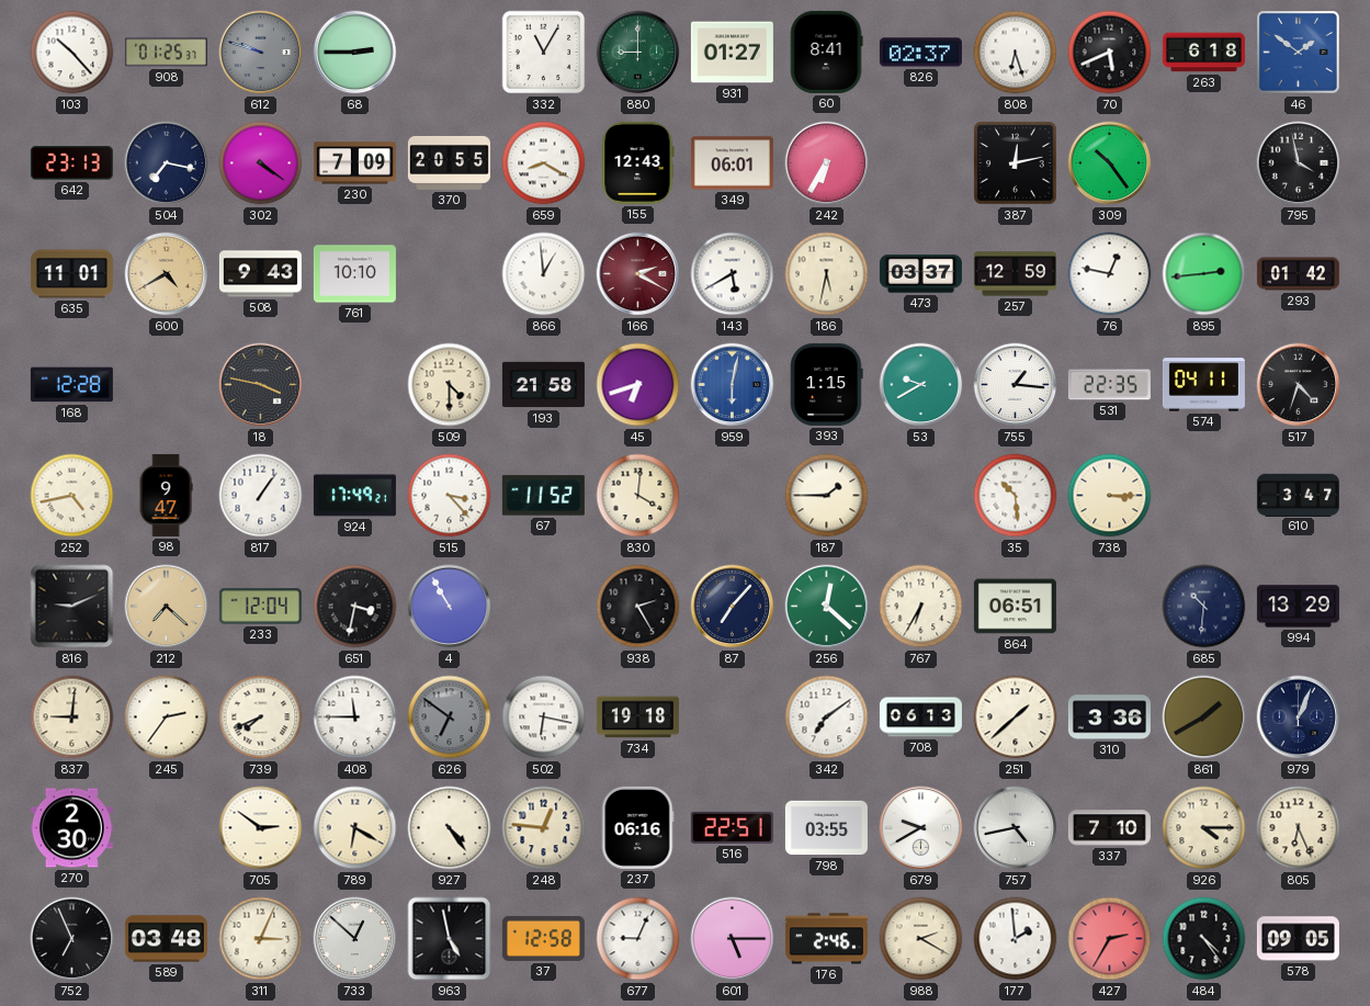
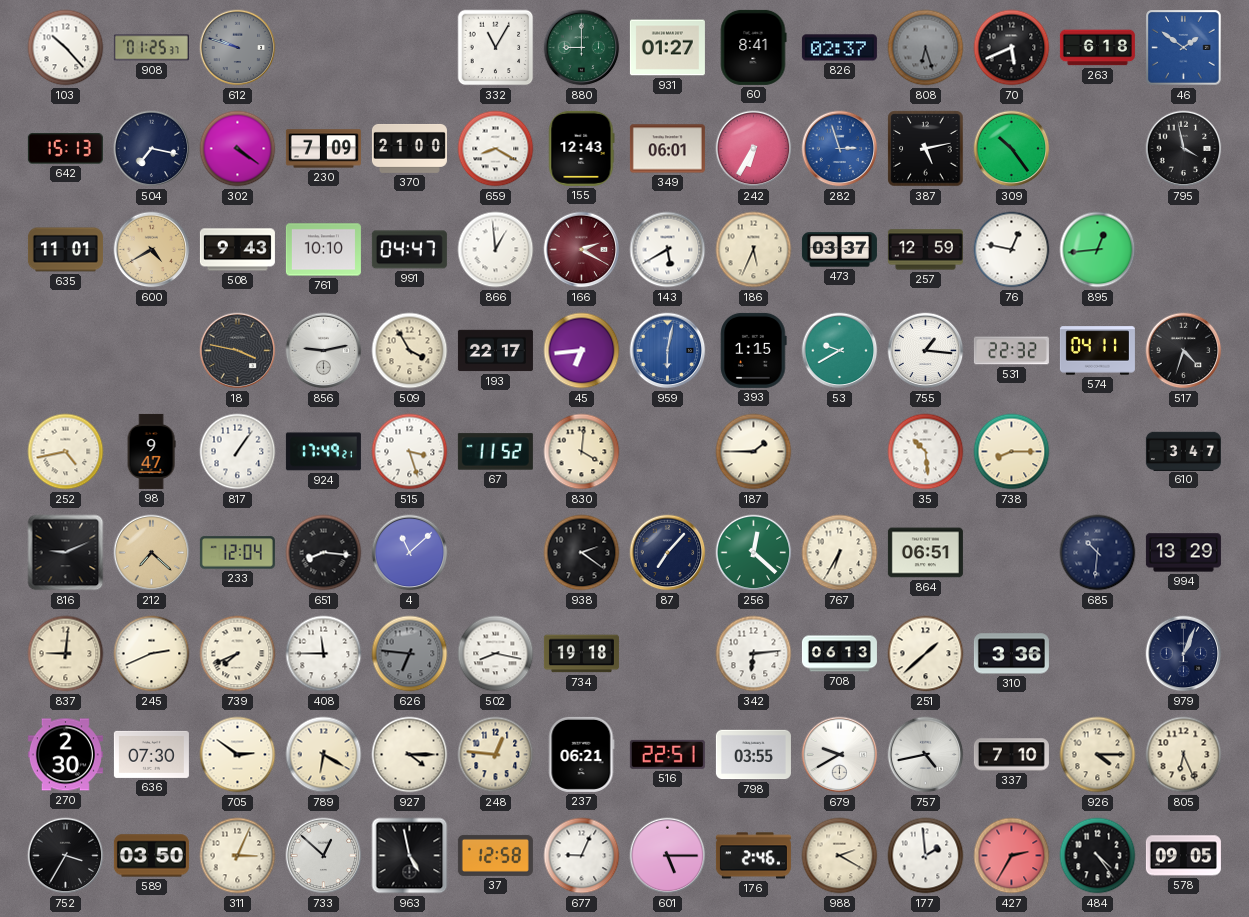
68: 2:45 -> none
808 dial: white -> grey
642: 23:13 -> 15:13
370: 20:55 -> 21:00
282: none -> 2:57
387: 12:13 -> 5:13
991: none -> 04:47
186: 5:32 -> 5:34
895: 2:44 -> 12:44
293: 01:42 -> none
168: 12:28 -> none
856: none -> 9:13
509: 4:30 -> 3:55
193: 21:58 -> 22:17
45: 6:42 -> 6:44
531: 22:35 -> 22:32
515: 3:23 -> 3:27
738: 3:15 -> 8:15
651: 3:32 -> 8:16
4: 10:55 -> 11:08
938: 2:25 -> 2:21
245: 2:36 -> 2:41
626: 6:51 -> 6:46
502: 6:17 -> 8:17
342: 7:09 -> 6:14
861: 1:40 -> none
636: none -> 07:30
927: 4:24 -> 4:15
237: 06:16 -> 06:21
752: 6:56 -> 3:35
589: 03:48 -> 03:50
